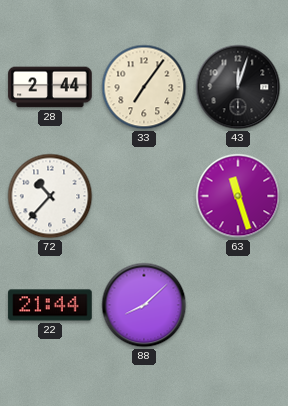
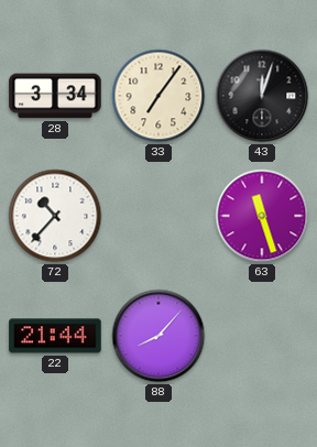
28: 2:44 -> 3:34
88: 8:08 -> 8:07
